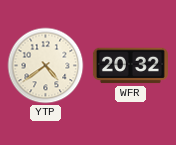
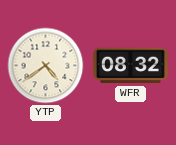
WFR: 20:32 -> 08:32
